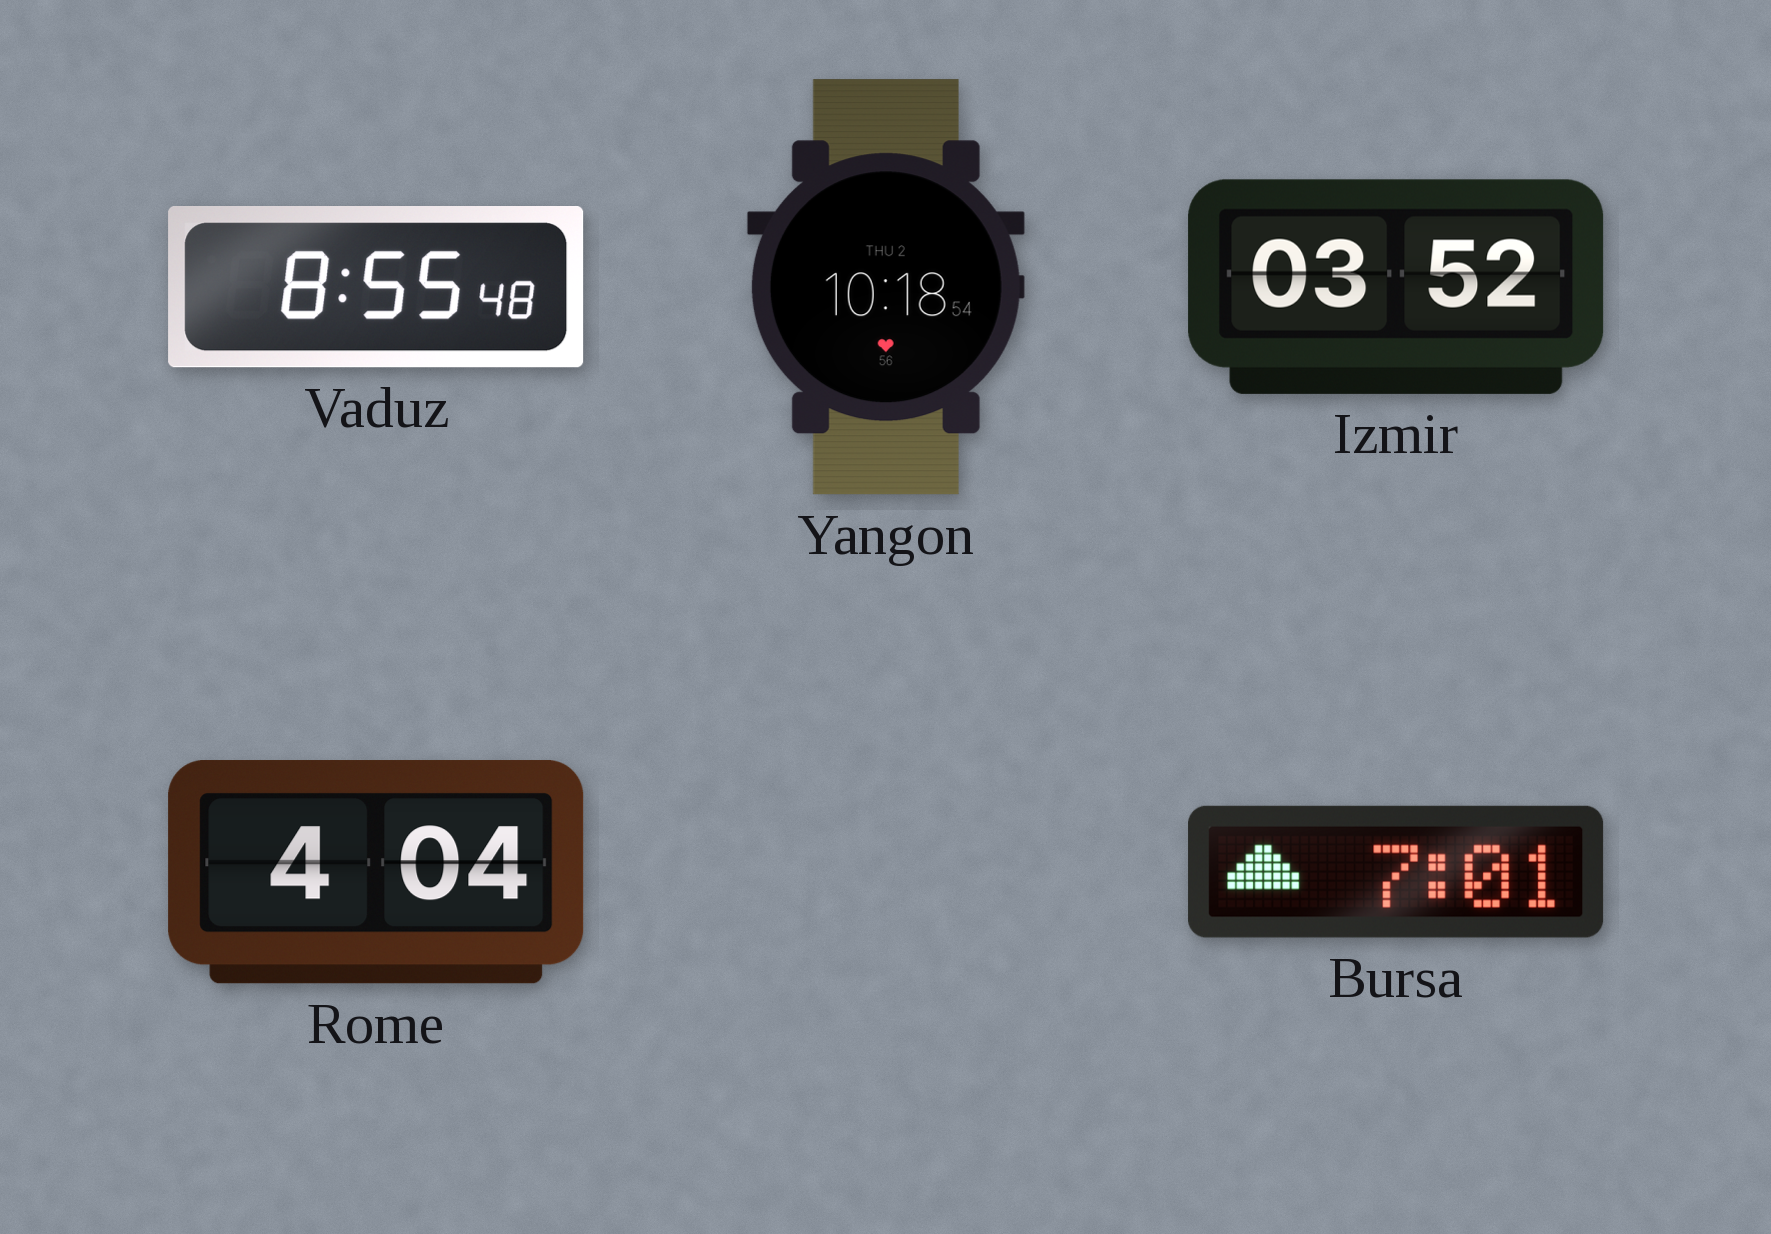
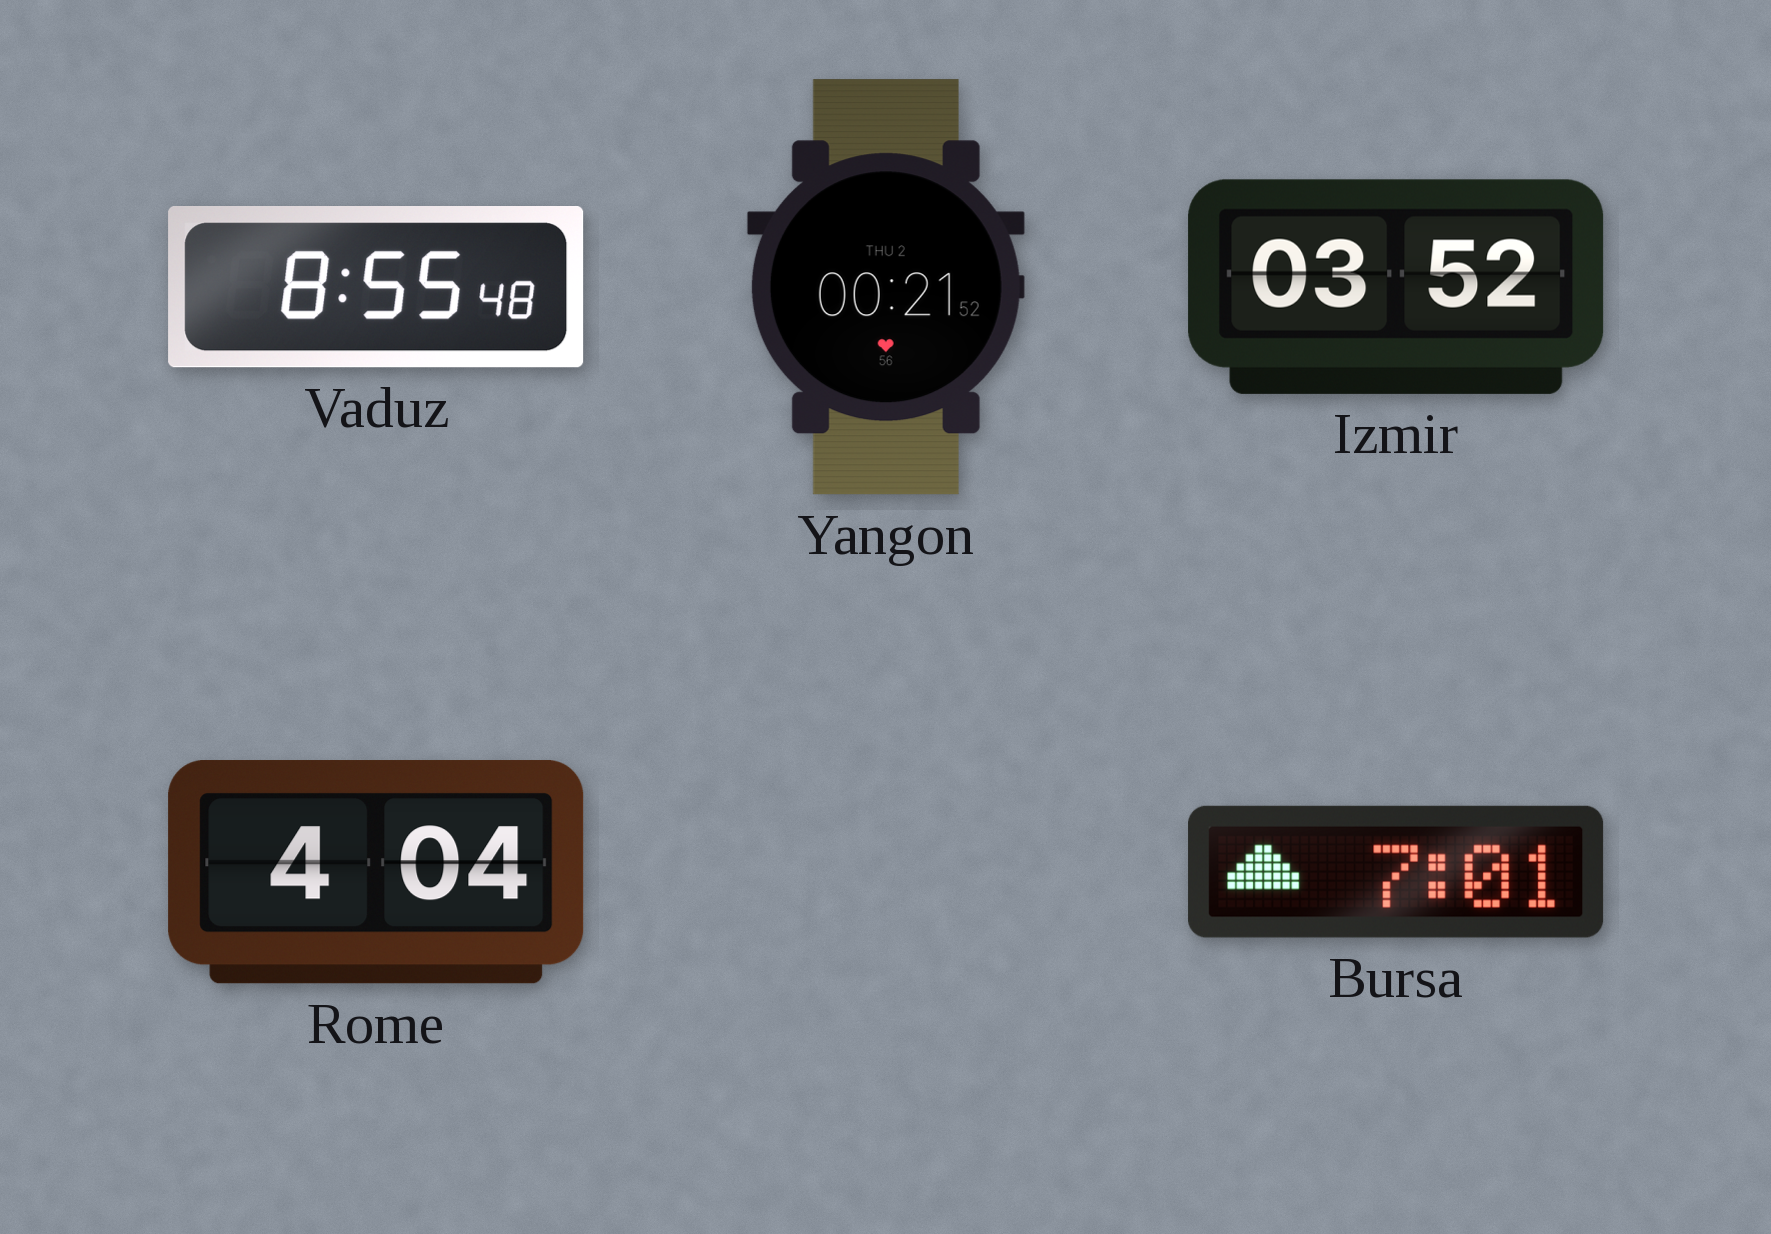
Yangon: 10:18 -> 00:21
